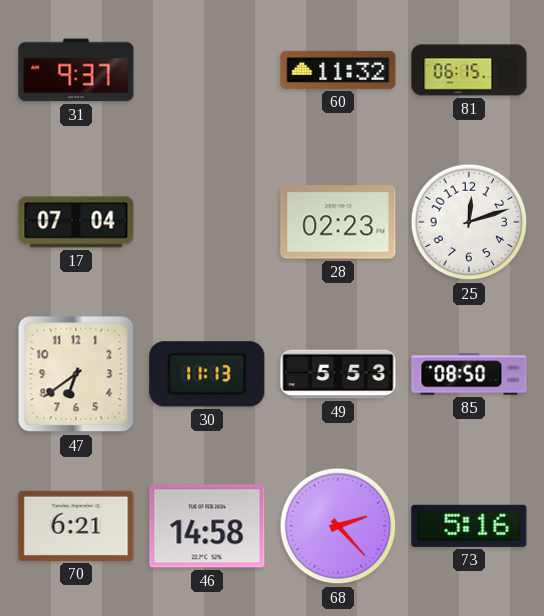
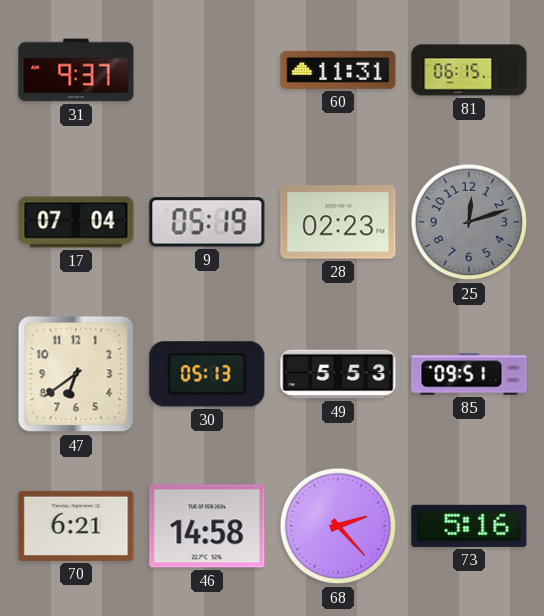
60: 11:32 -> 11:31
9: none -> 05:19
25 dial: white -> grey
30: 11:13 -> 05:13
85: 08:50 -> 09:51
